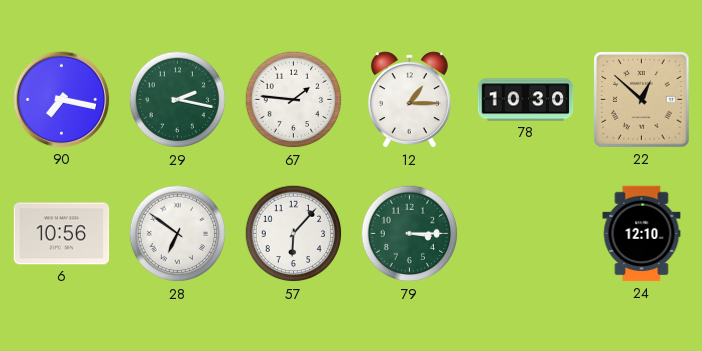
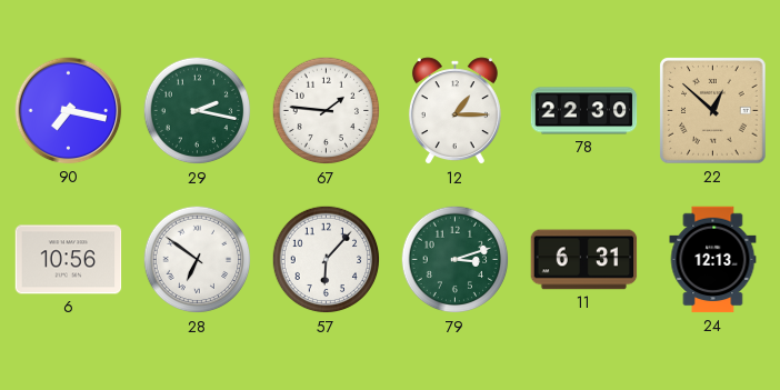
78: 10:30 -> 22:30
79: 3:15 -> 3:12
11: none -> 6:31
24: 12:10 -> 12:13
